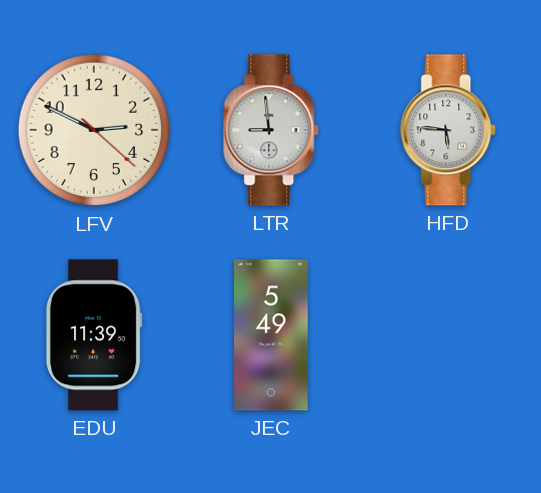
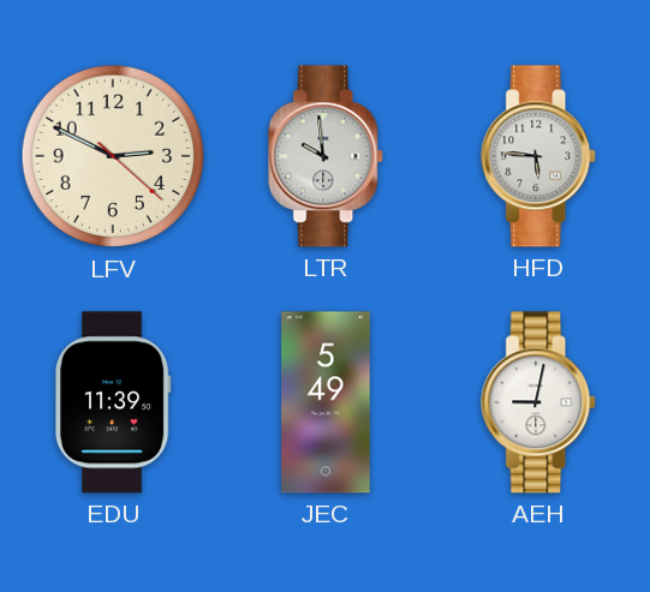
LTR: 8:59 -> 9:59
AEH: none -> 9:02
